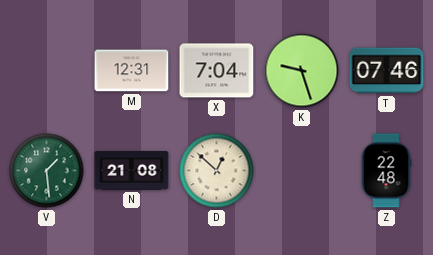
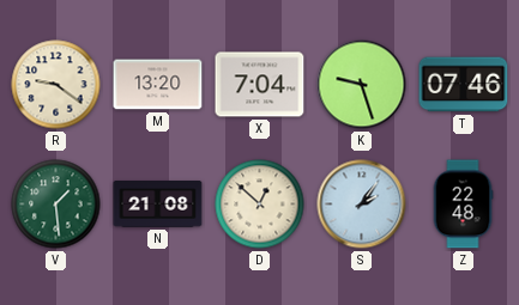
R: none -> 9:21
M: 12:31 -> 13:20
S: none -> 2:06
